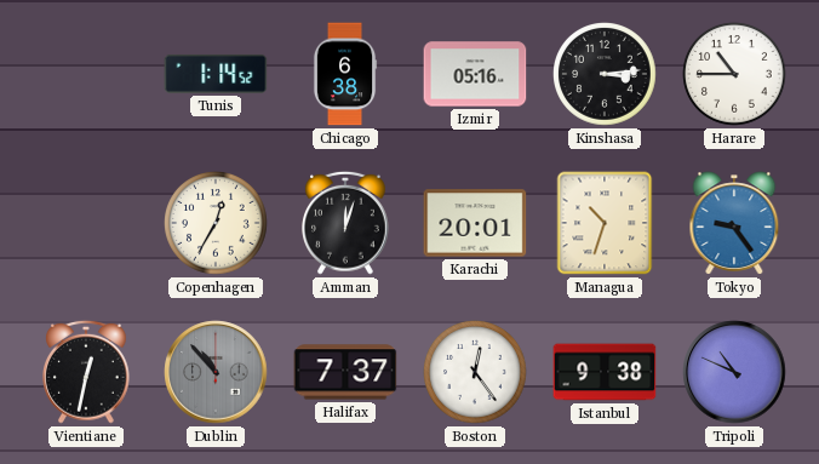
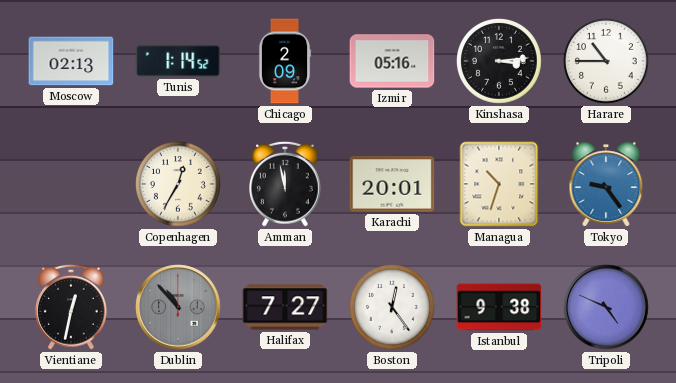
Moscow: none -> 02:13
Chicago: 6:38 -> 2:09
Amman: 12:03 -> 11:58
Halifax: 7:37 -> 7:27
Tripoli: 10:49 -> 4:49
